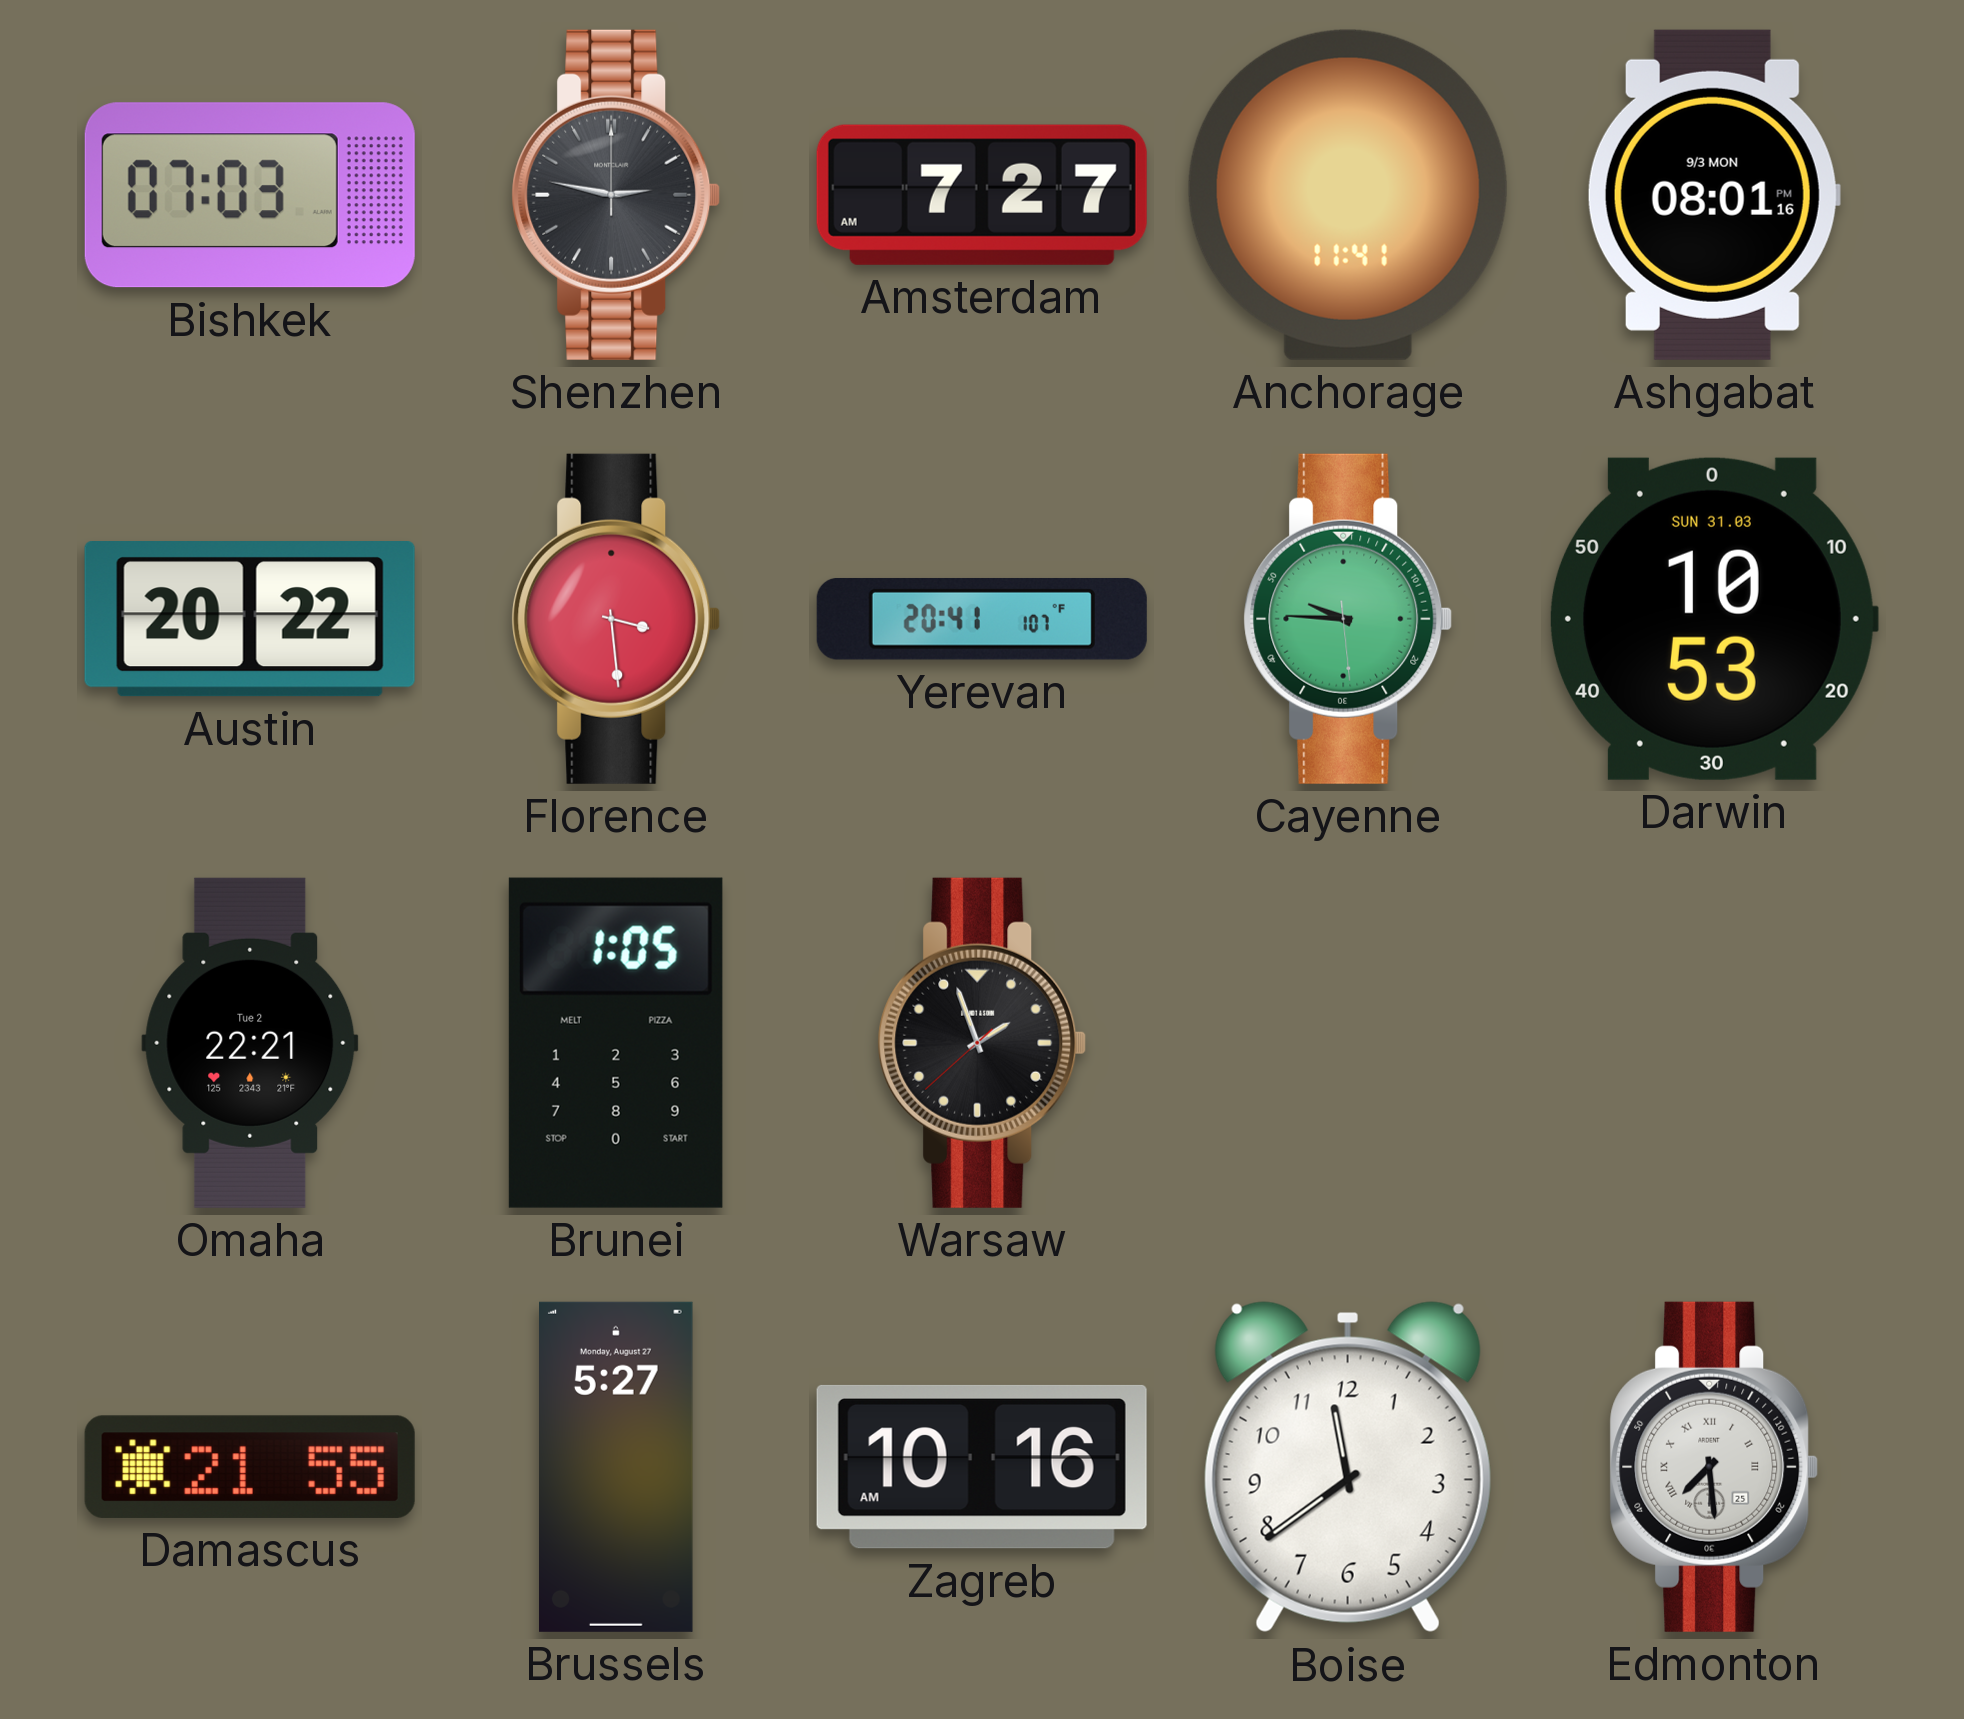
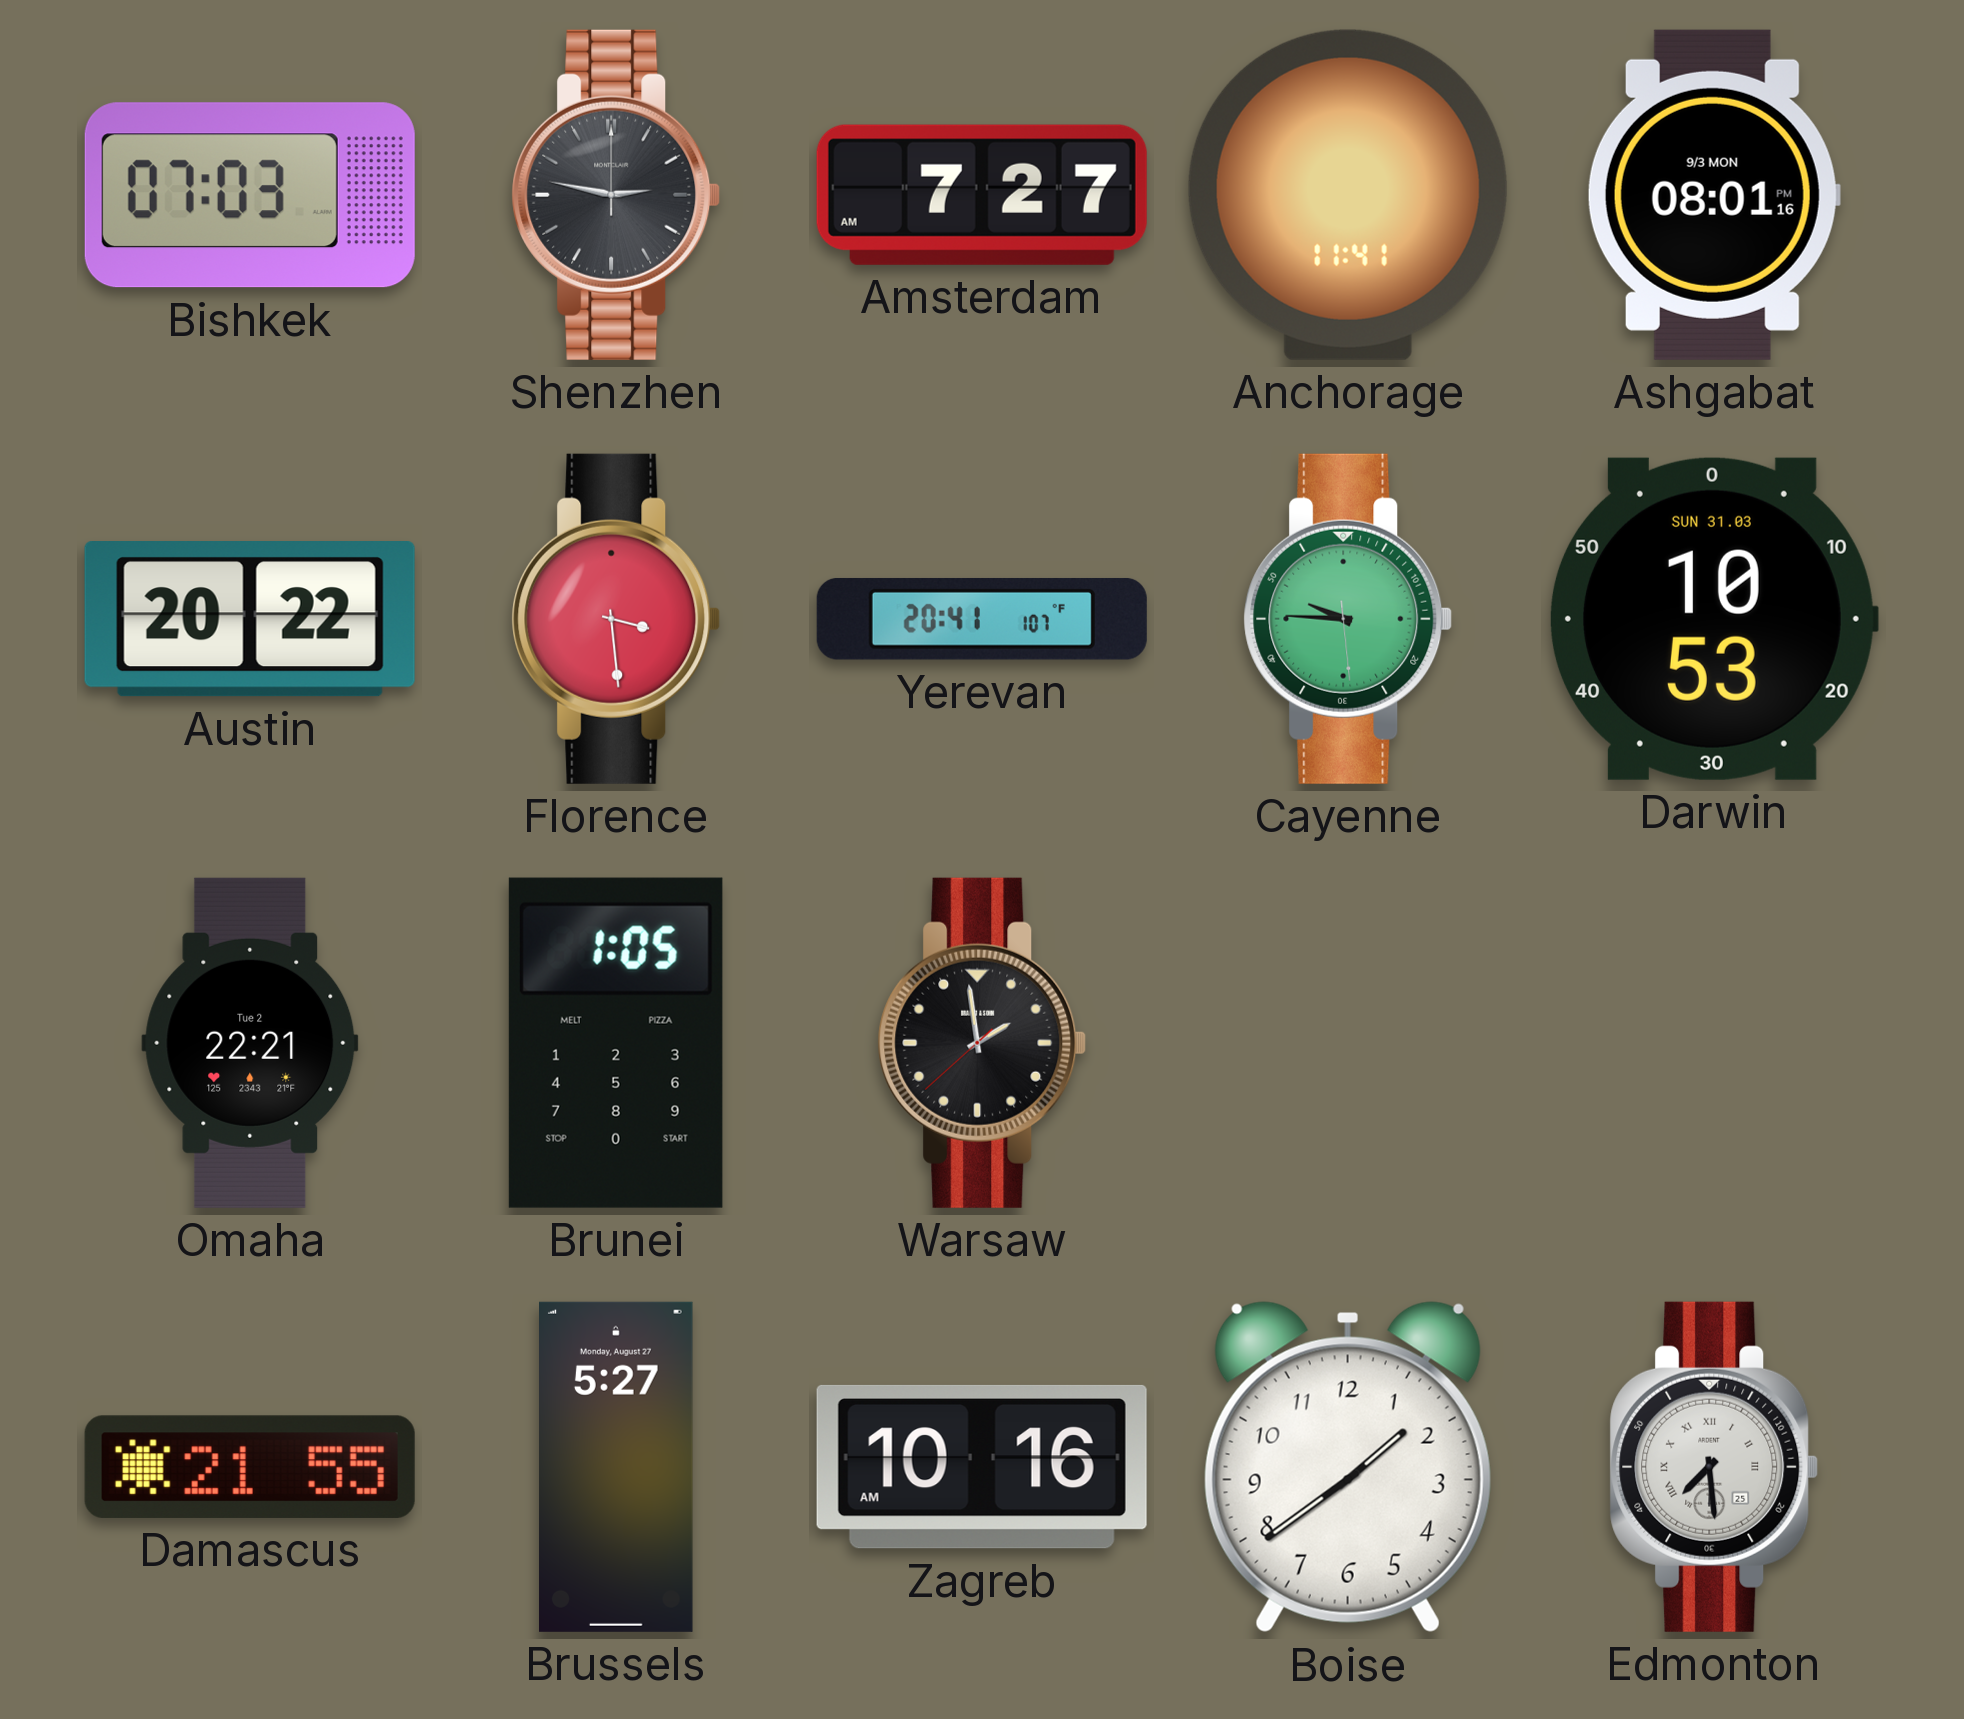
Warsaw: 1:56 -> 1:58
Boise: 11:39 -> 1:39
